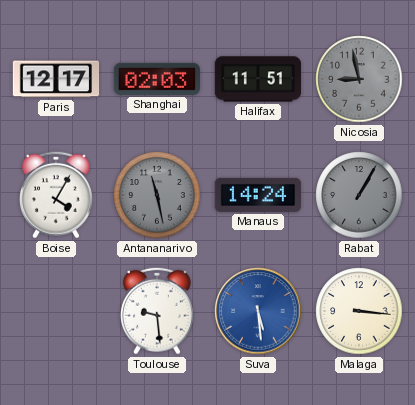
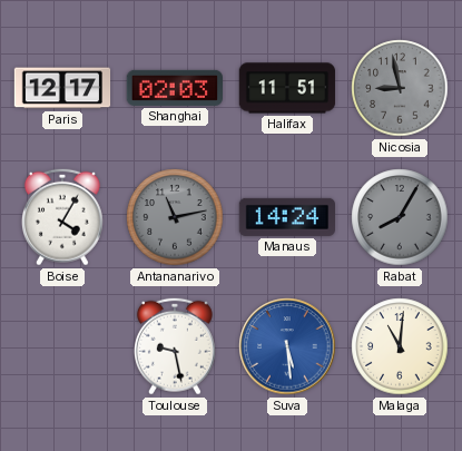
Antananarivo: 11:28 -> 11:13
Rabat: 1:05 -> 8:05
Toulouse: 9:29 -> 9:28
Malaga: 3:16 -> 11:01
